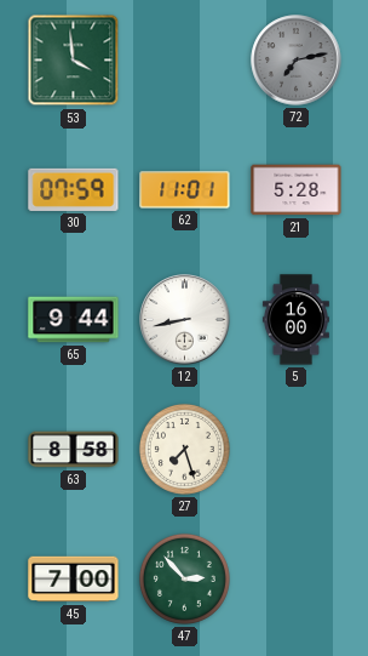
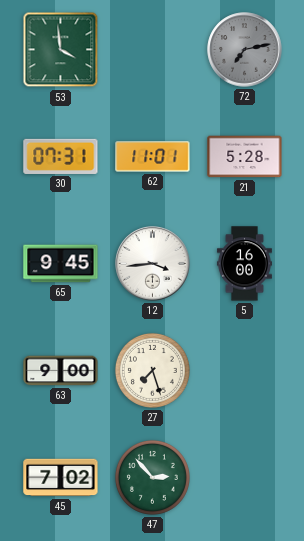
30: 07:59 -> 07:31
65: 9:44 -> 9:45
12: 8:43 -> 3:44
63: 8:58 -> 9:00
45: 7:00 -> 7:02
